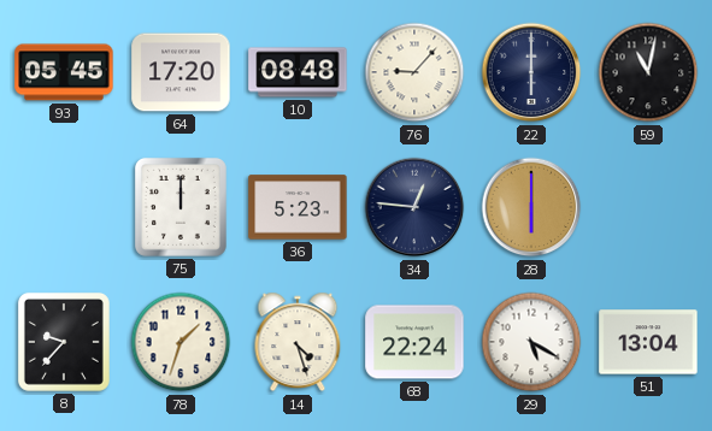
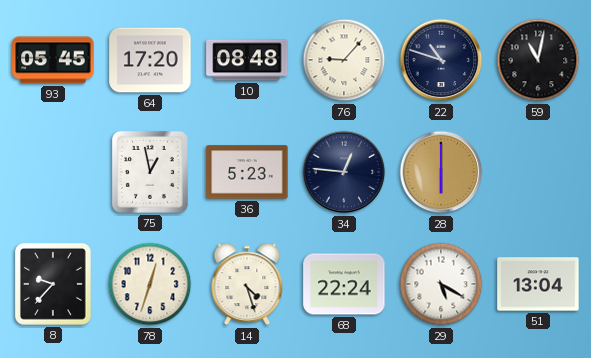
22: 6:00 -> 10:48
75: 12:00 -> 12:58
78: 1:33 -> 12:33
